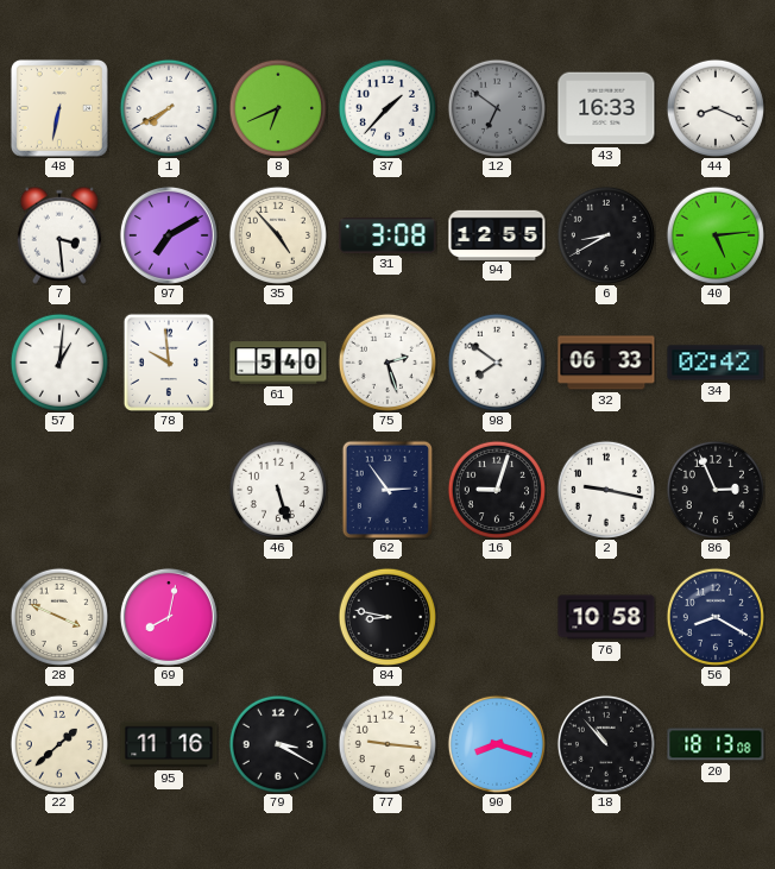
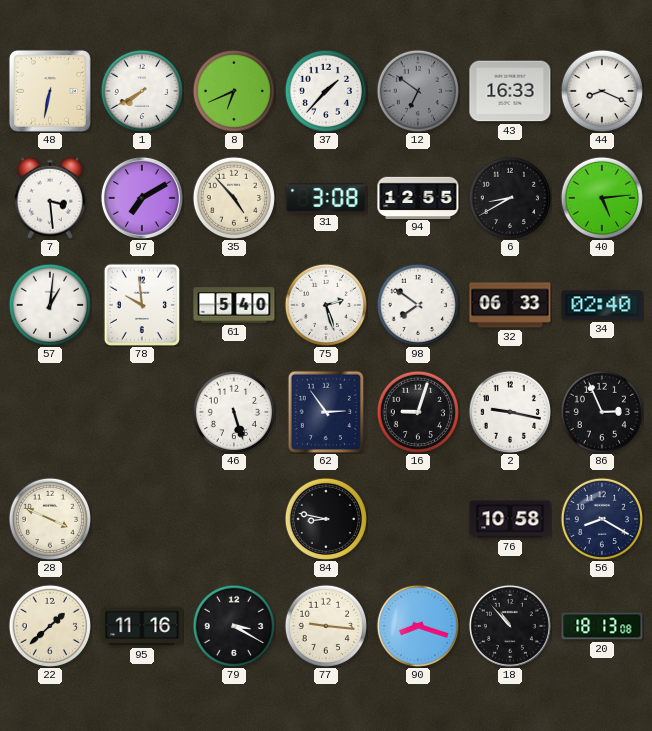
34: 02:42 -> 02:40
69: 8:02 -> none
